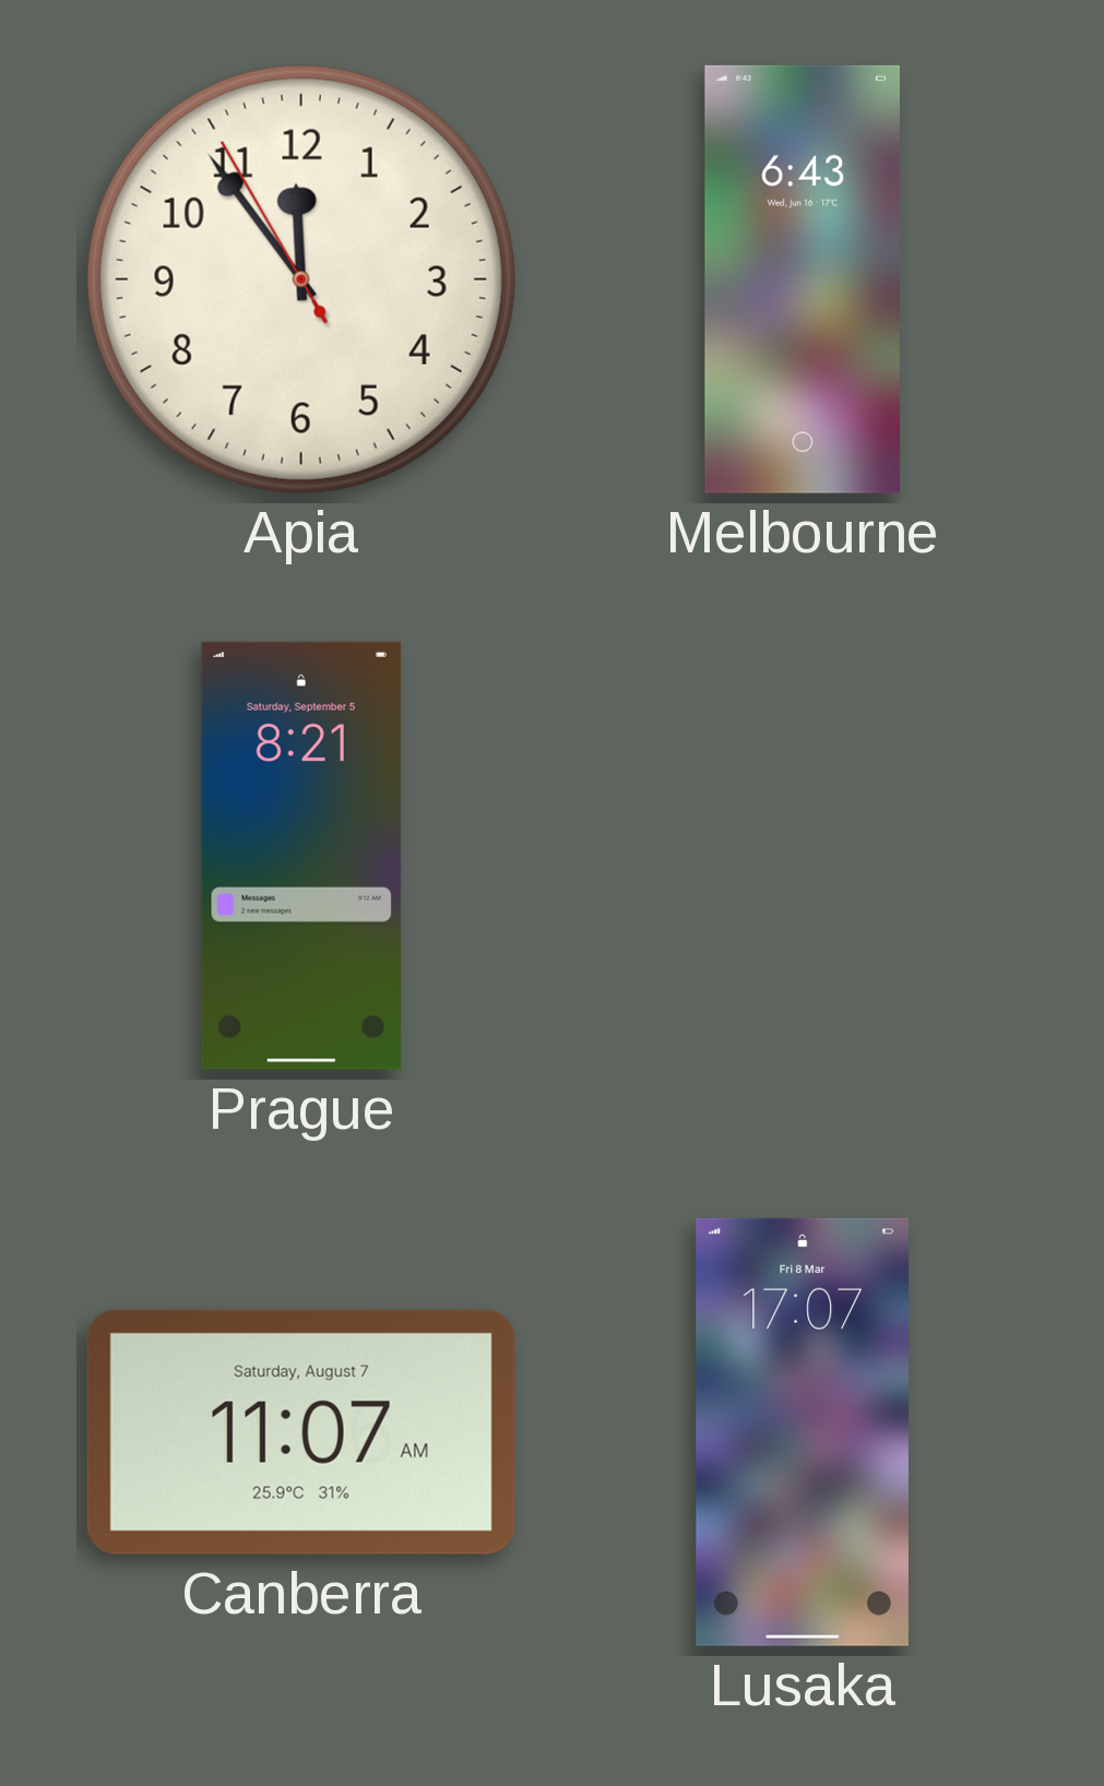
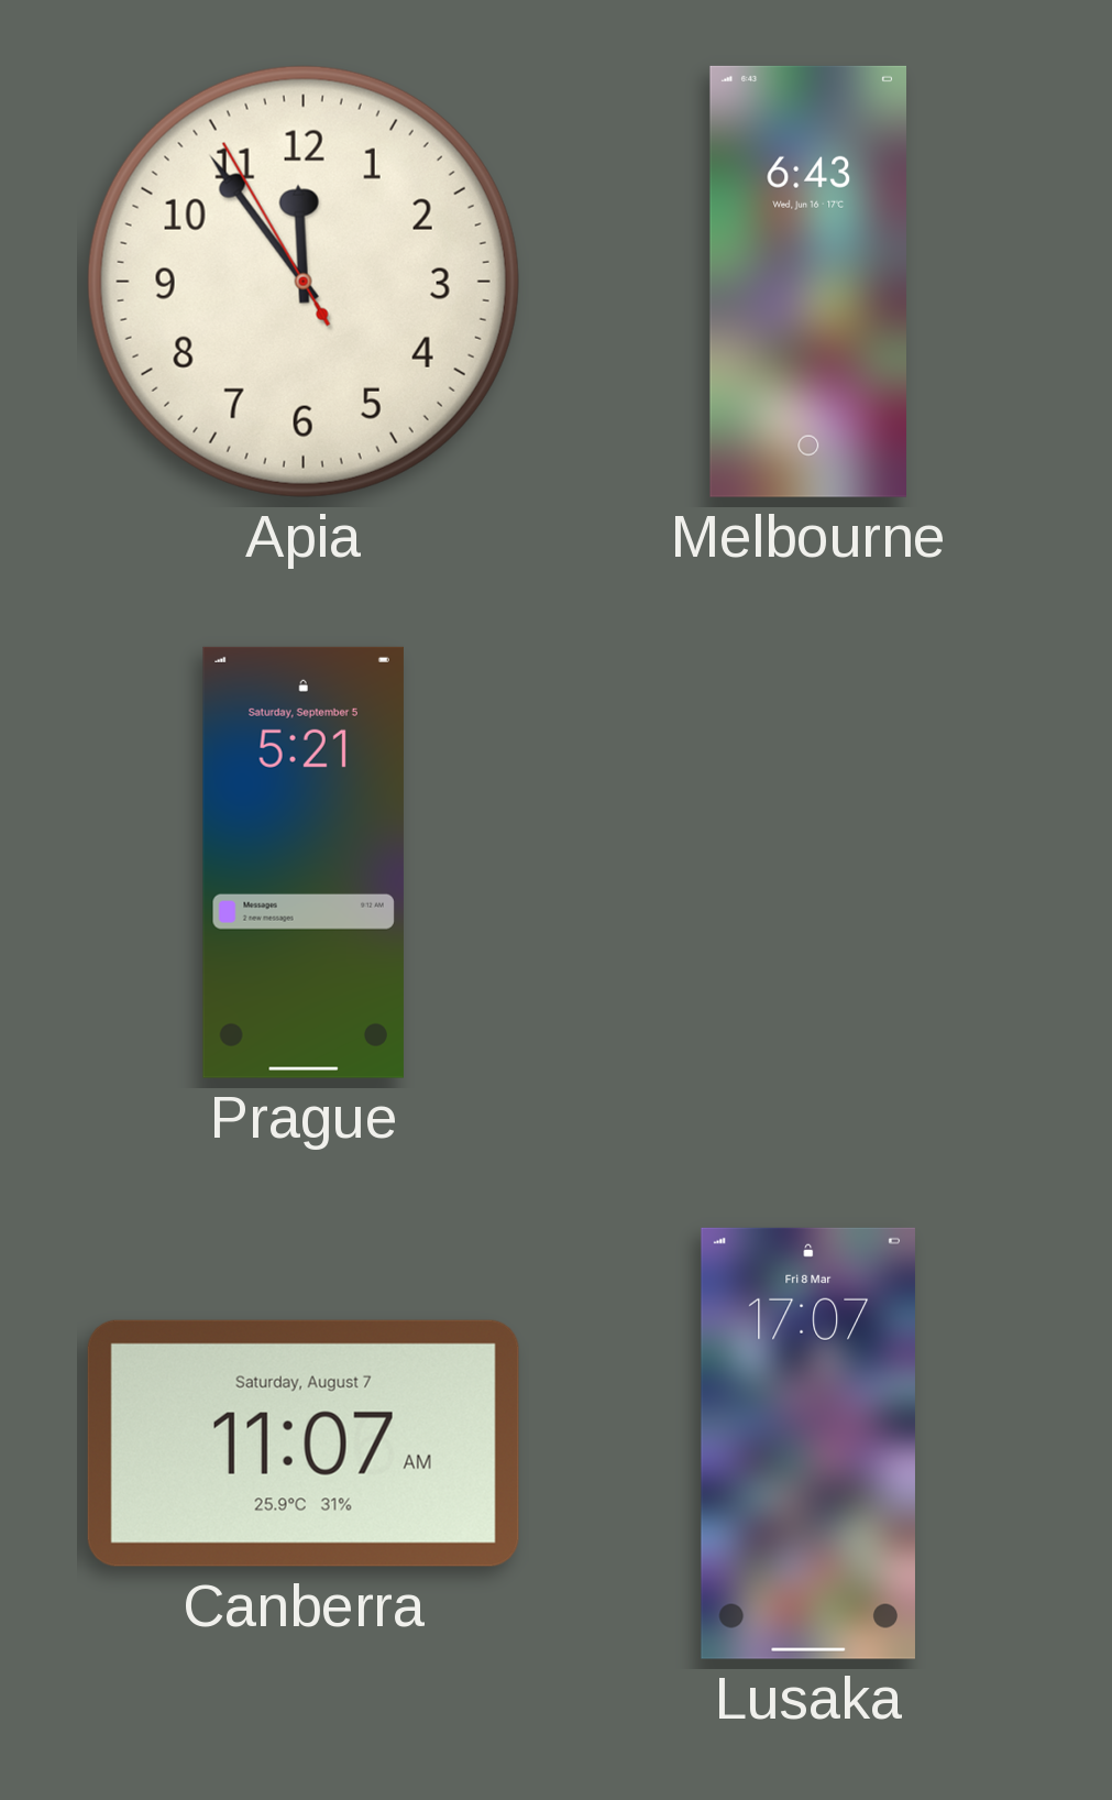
Prague: 8:21 -> 5:21
